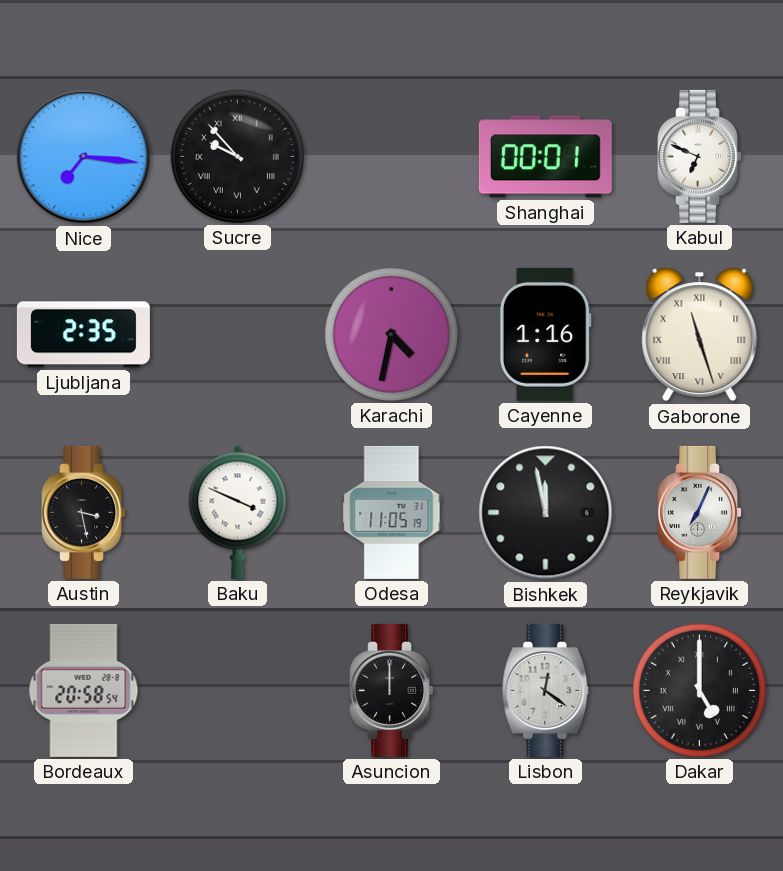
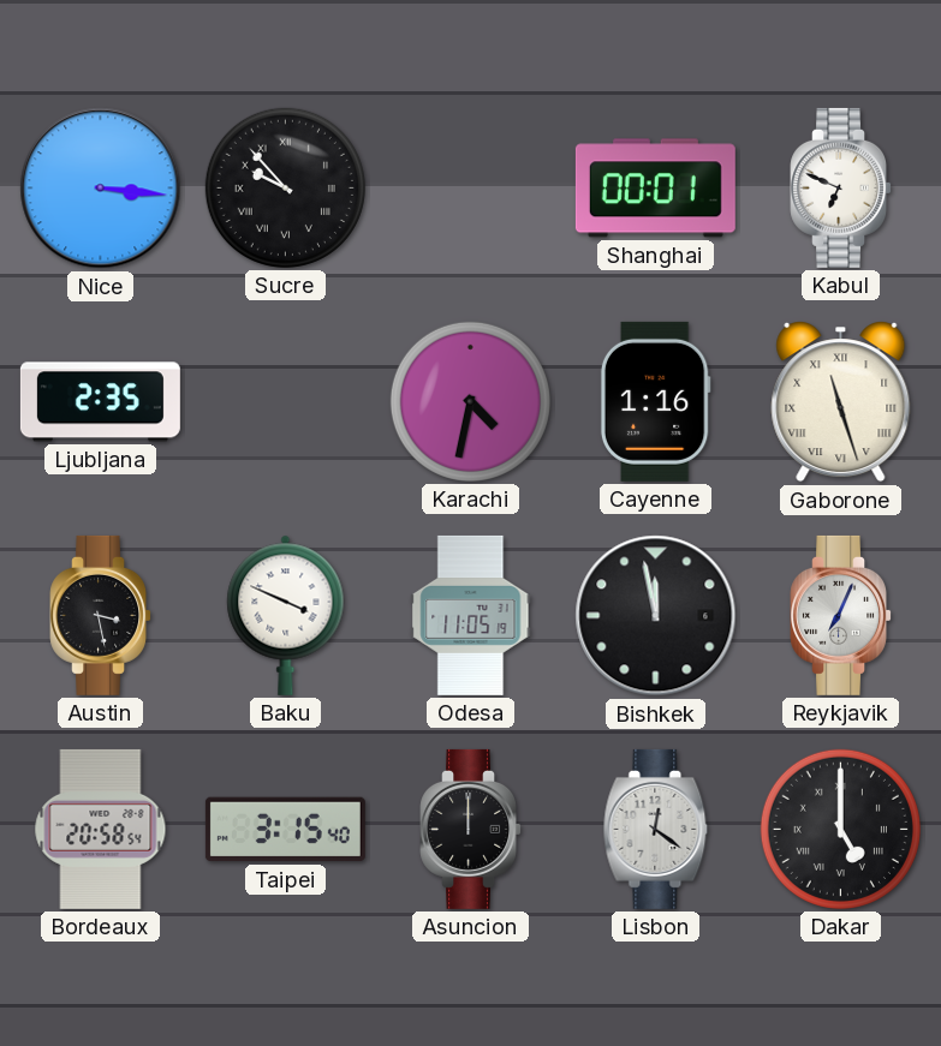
Nice: 7:16 -> 3:16
Taipei: none -> 3:15
